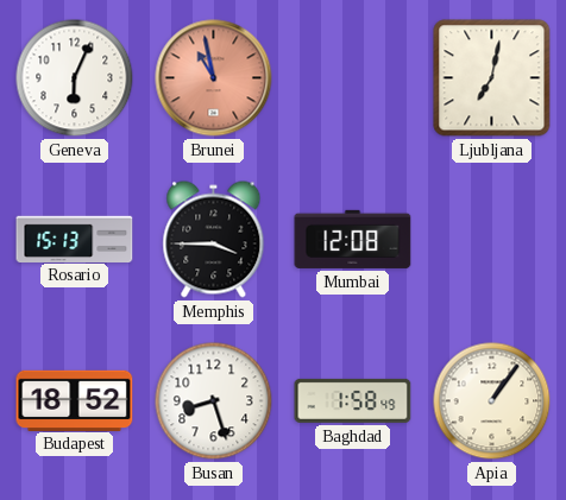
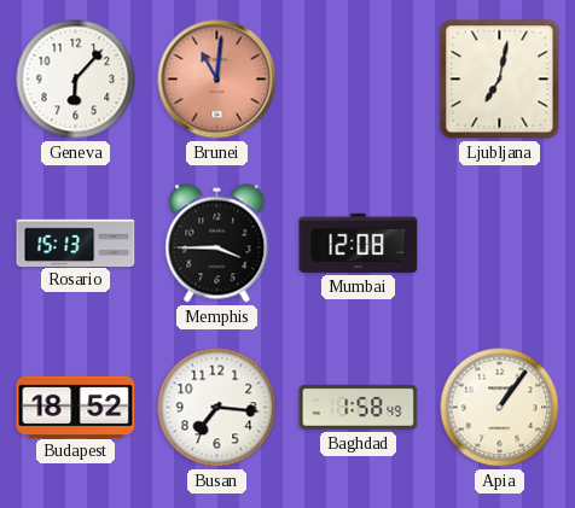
Geneva: 6:04 -> 6:07
Brunei: 10:58 -> 11:01
Busan: 8:27 -> 7:16
